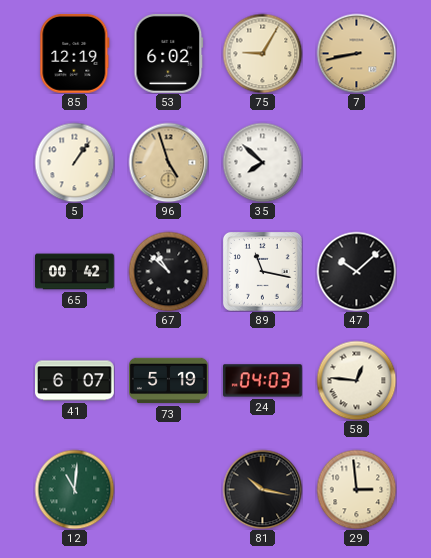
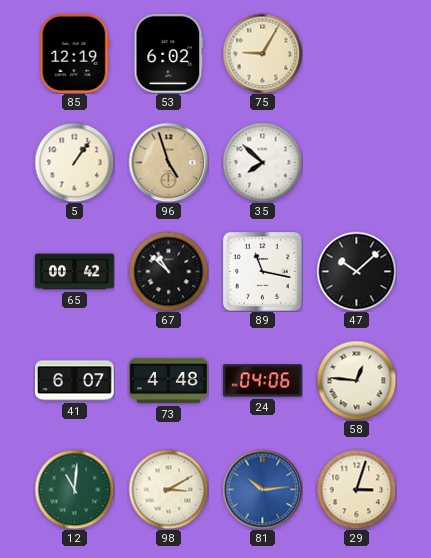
7: 8:43 -> none
73: 5:19 -> 4:48
24: 04:03 -> 04:06
98: none -> 3:10
81: 10:17 -> 10:14
81 dial: black -> blue
29: 2:59 -> 3:03
